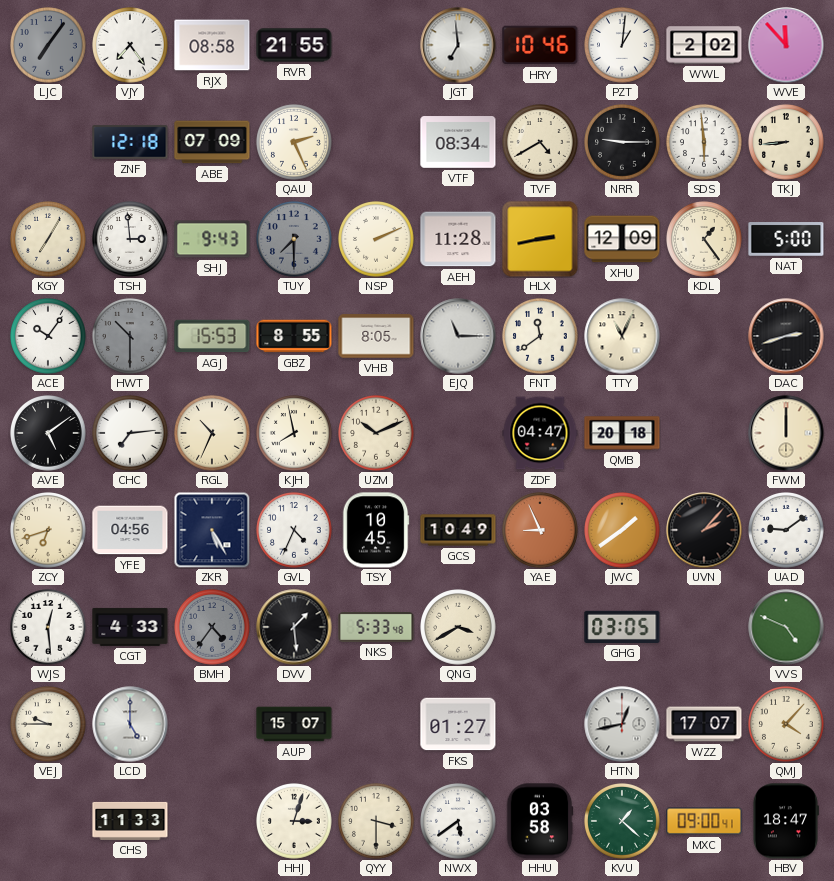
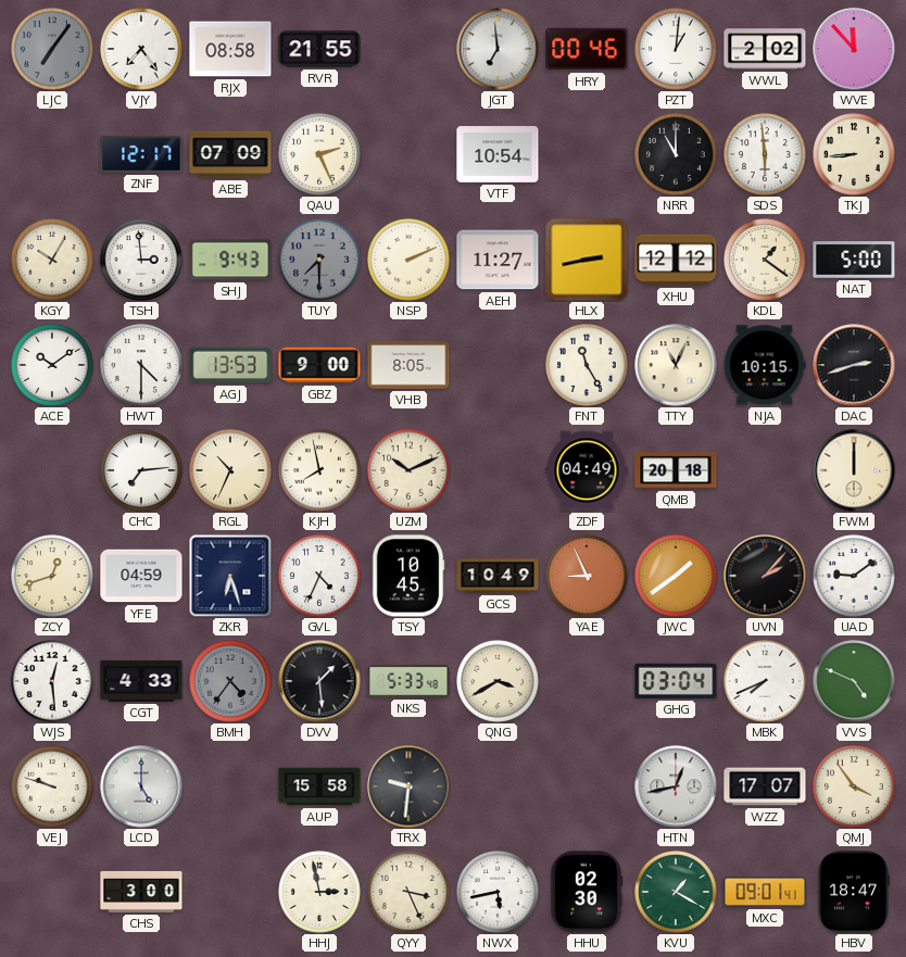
HRY: 10:46 -> 00:46
ZNF: 12:18 -> 12:17
VTF: 08:34 -> 10:54
TVF: 4:40 -> none
NRR: 9:15 -> 11:00
KGY: 7:05 -> 10:05
AEH: 11:28 -> 11:27
XHU: 12:09 -> 12:12
KDL: 1:24 -> 1:21
ACE: 10:06 -> 10:09
HWT: 10:30 -> 4:30
HWT dial: grey -> white
AGJ: 15:53 -> 13:53
GBZ: 8:55 -> 9:00
EJQ: 11:15 -> none
FNT: 11:39 -> 11:25
NJA: none -> 10:15
AVE: 5:09 -> none
ZDF: 04:47 -> 04:49
ZCY: 6:42 -> 12:42
YFE: 04:56 -> 04:59
ZKR: 5:25 -> 6:27
GHG: 03:05 -> 03:04
MBK: none -> 7:41
VEJ: 9:45 -> 9:48
AUP: 15:07 -> 15:58
TRX: none -> 9:31
FKS: 01:27 -> none
QMJ: 4:07 -> 3:54
CHS: 11:33 -> 3:00
HHJ: 3:03 -> 2:58
QYY: 3:30 -> 3:26
NWX: 5:39 -> 5:43
HHU: 03:58 -> 02:30
KVU: 1:22 -> 1:20
MXC: 09:00 -> 09:01
